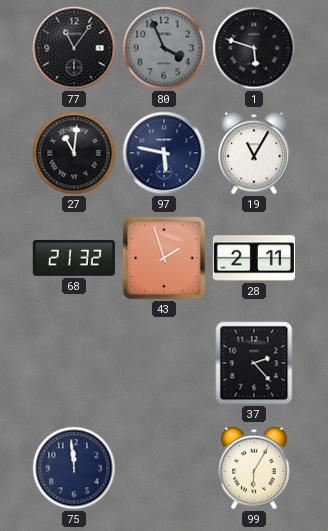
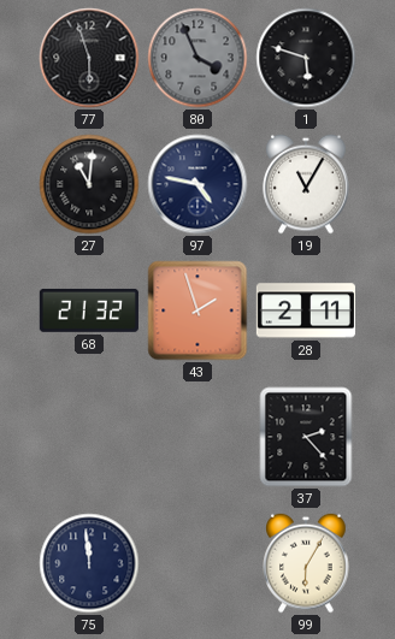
77: 11:06 -> 5:57
97: 5:47 -> 4:47
